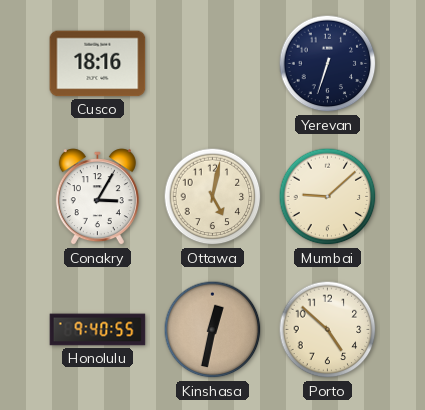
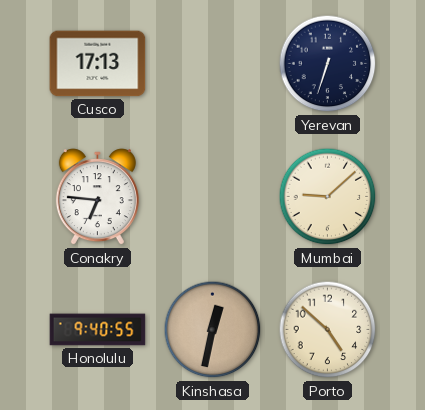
Cusco: 18:16 -> 17:13
Conakry: 3:05 -> 6:46
Ottawa: 5:02 -> none
